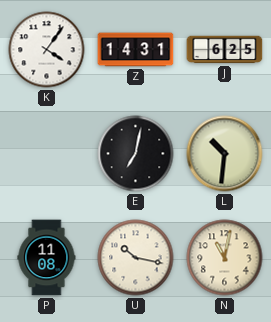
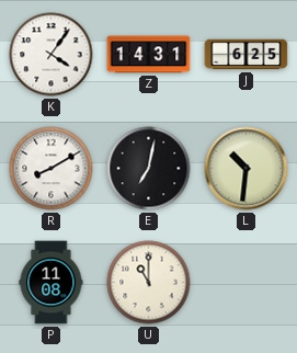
R: none -> 8:10
U: 10:17 -> 11:00
N: 11:02 -> none
